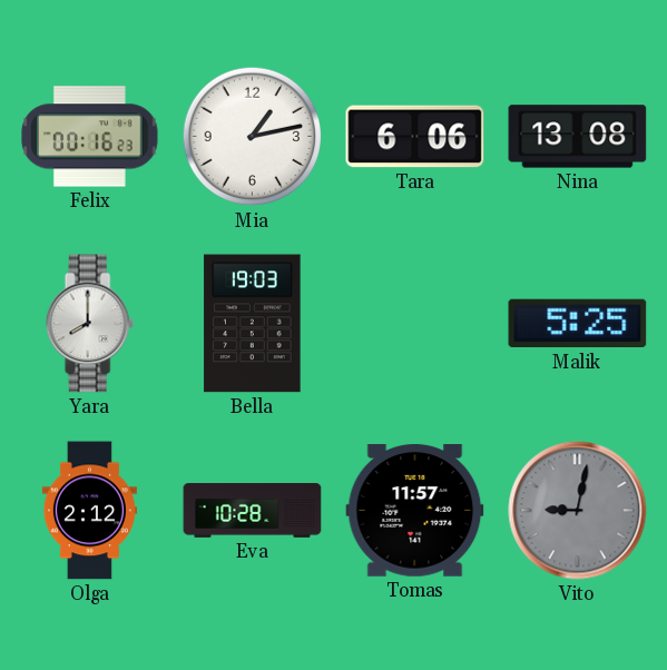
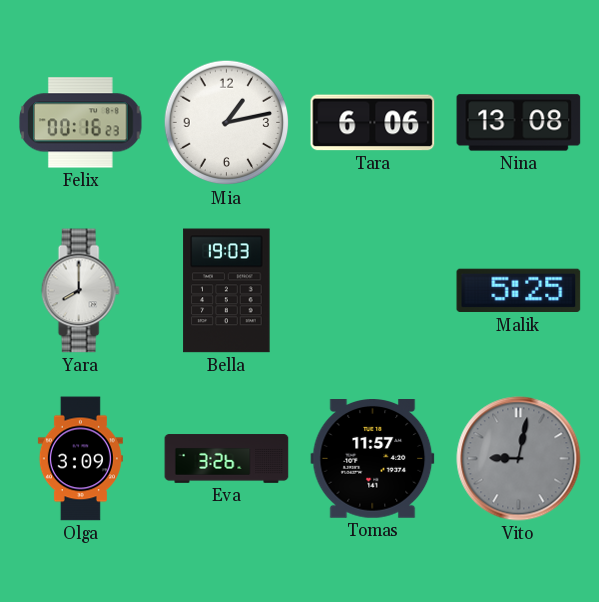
Olga: 2:12 -> 3:09
Eva: 10:28 -> 3:26
